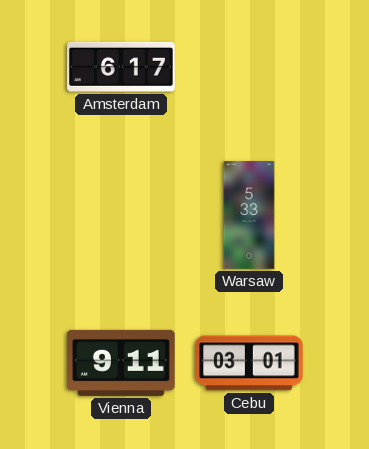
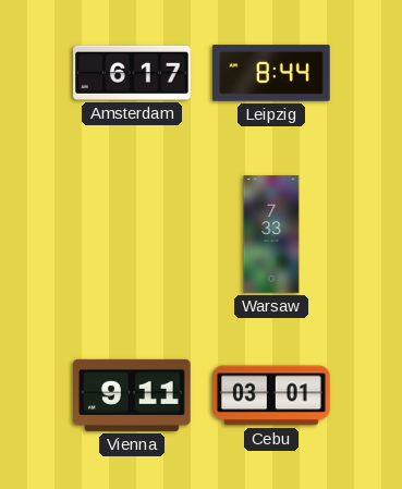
Leipzig: none -> 8:44
Warsaw: 5:33 -> 7:33
